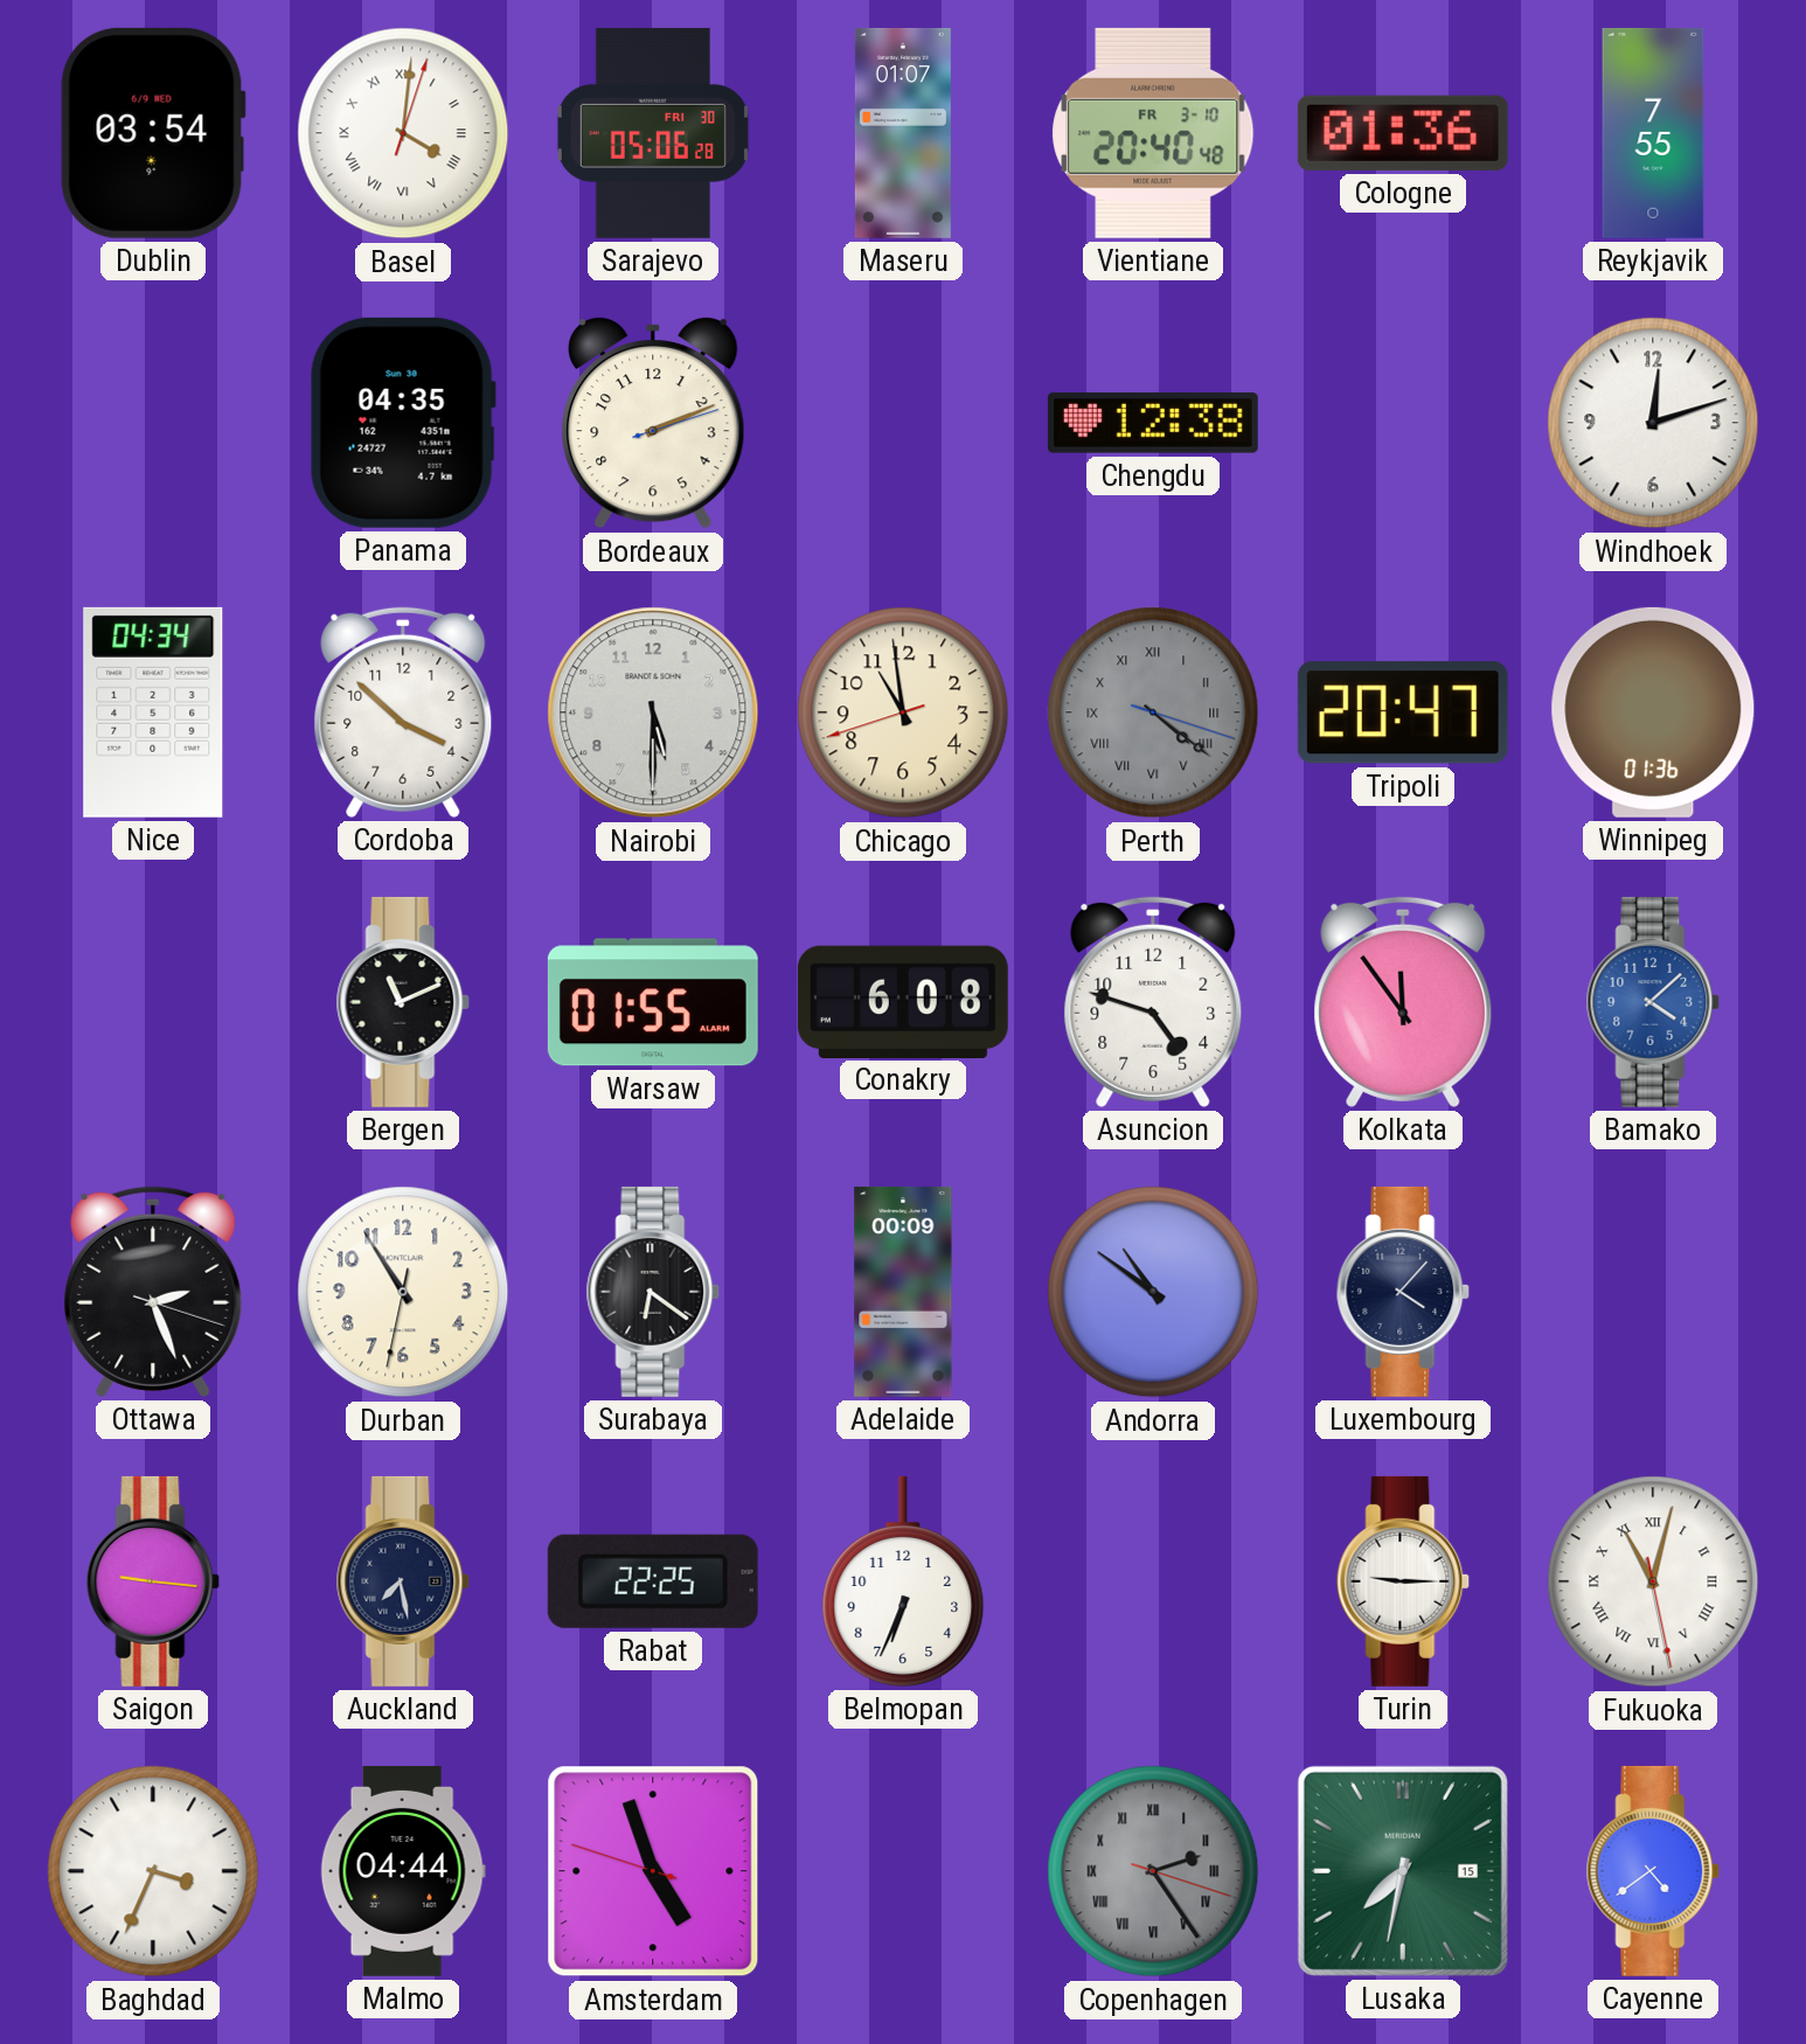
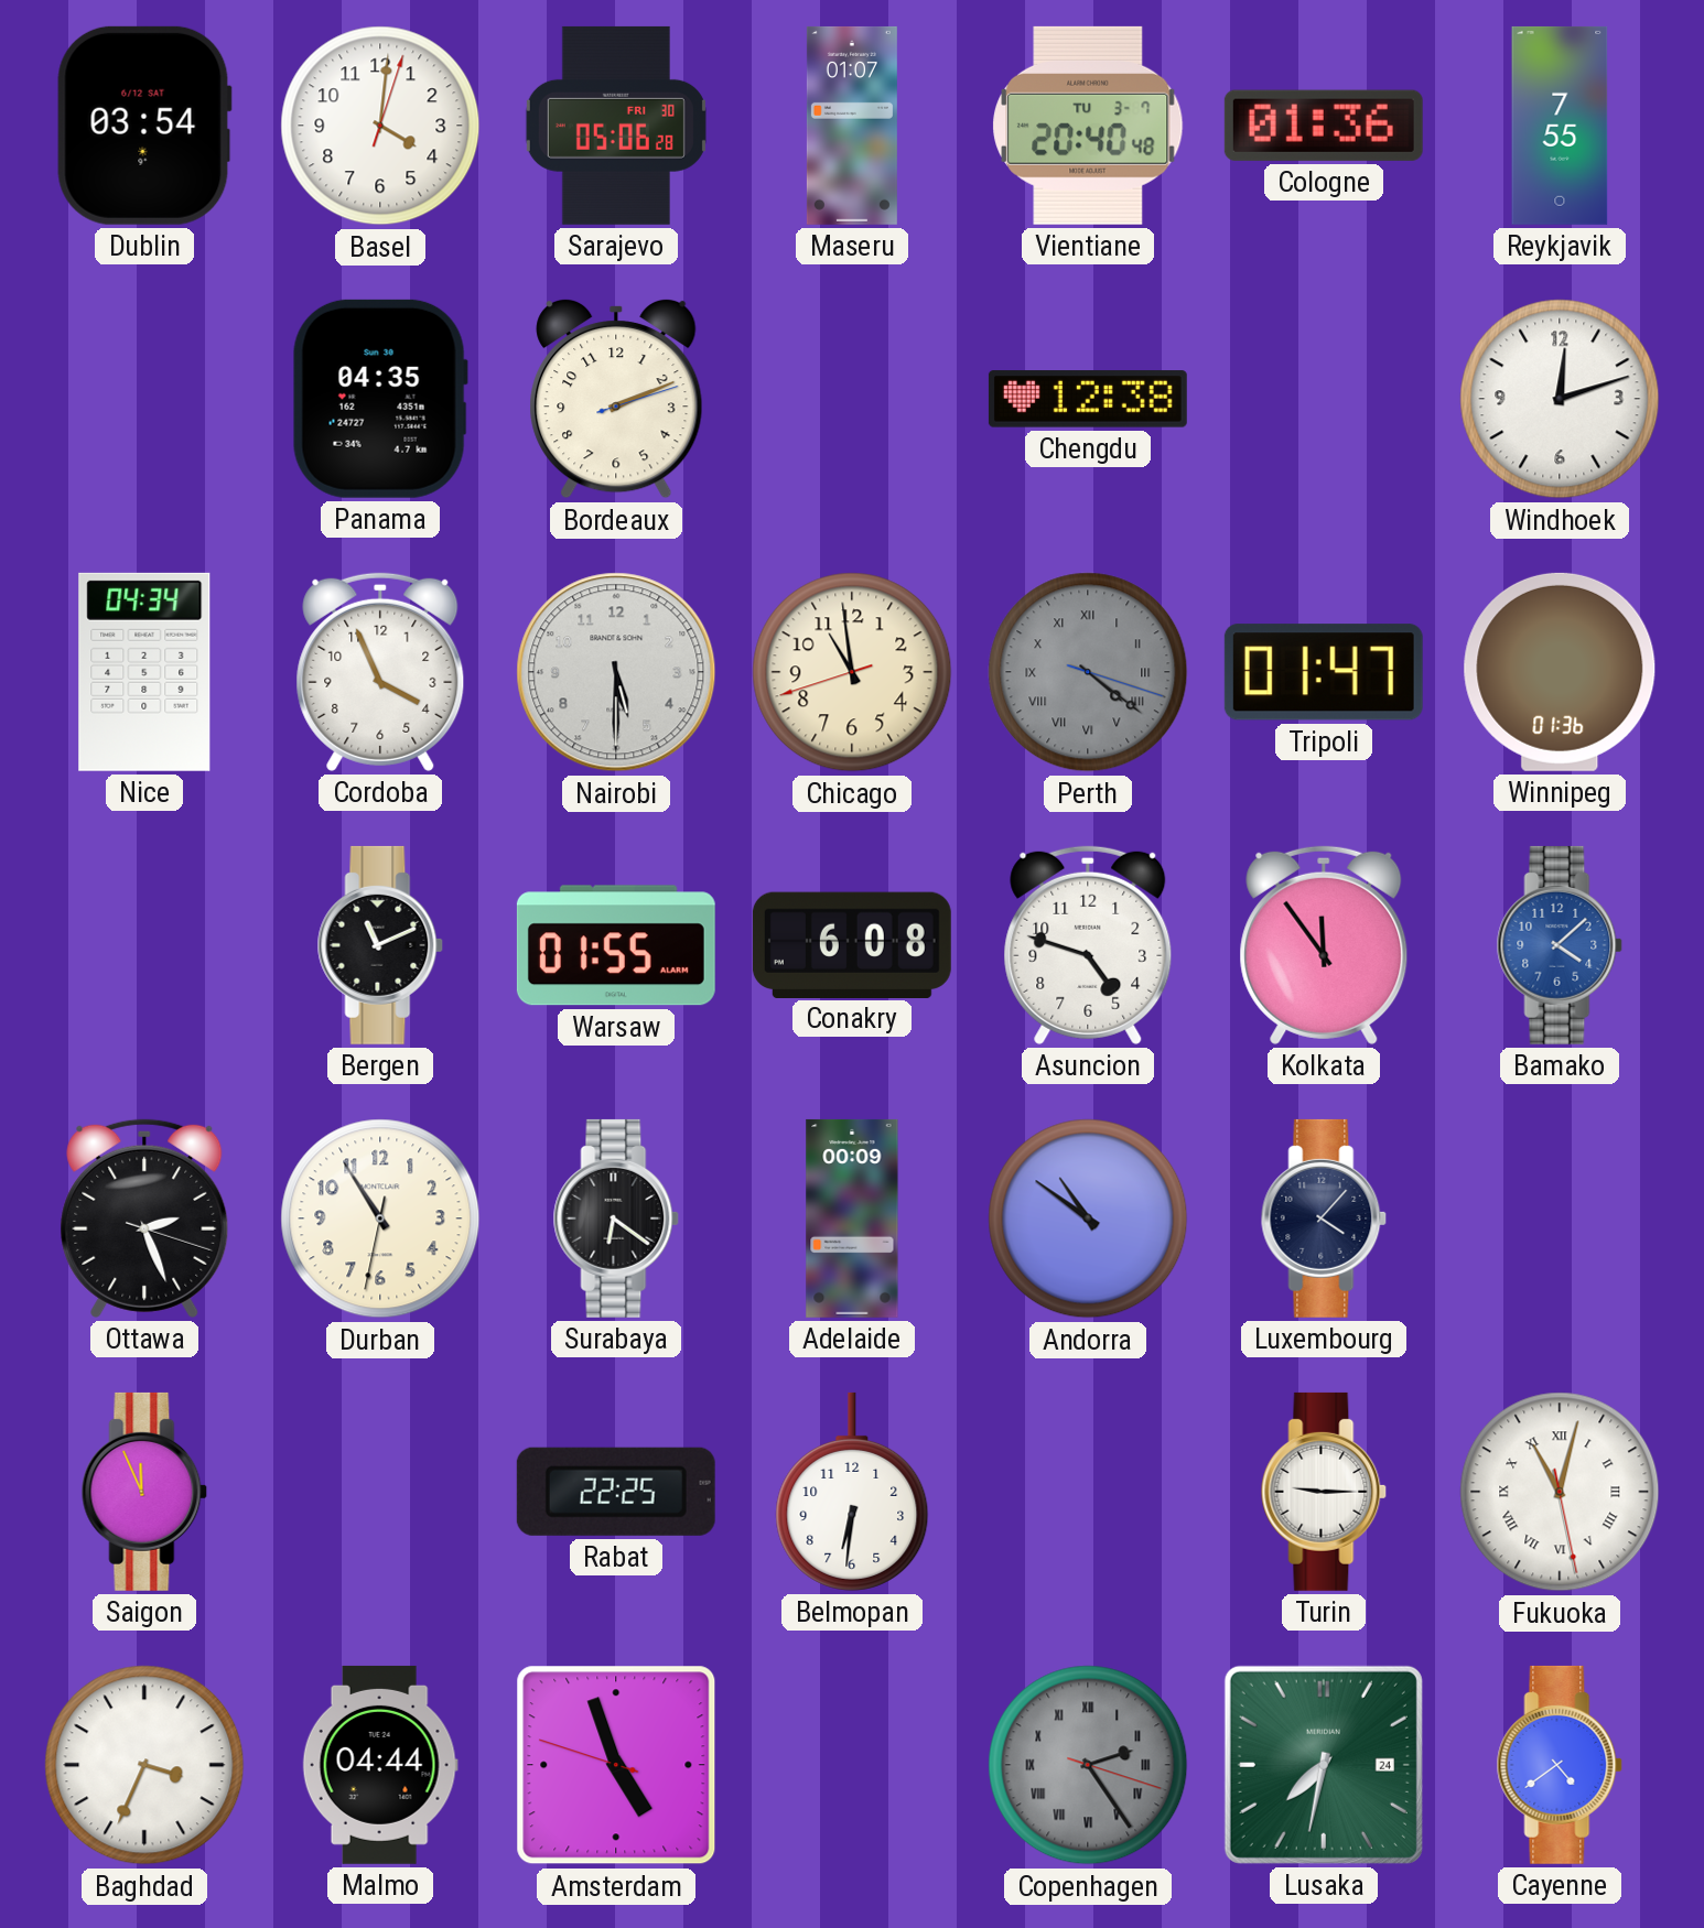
Dublin date: 6/9 WED -> 6/12 SAT
Basel numerals: Roman -> Arabic
Vientiane date: FR 3-10 -> TU 3-7
Cordoba: 3:52 -> 3:56
Tripoli: 20:47 -> 01:47
Saigon: 9:16 -> 11:56
Auckland: 7:28 -> none
Belmopan: 6:34 -> 6:31
Lusaka date: 15 -> 24
